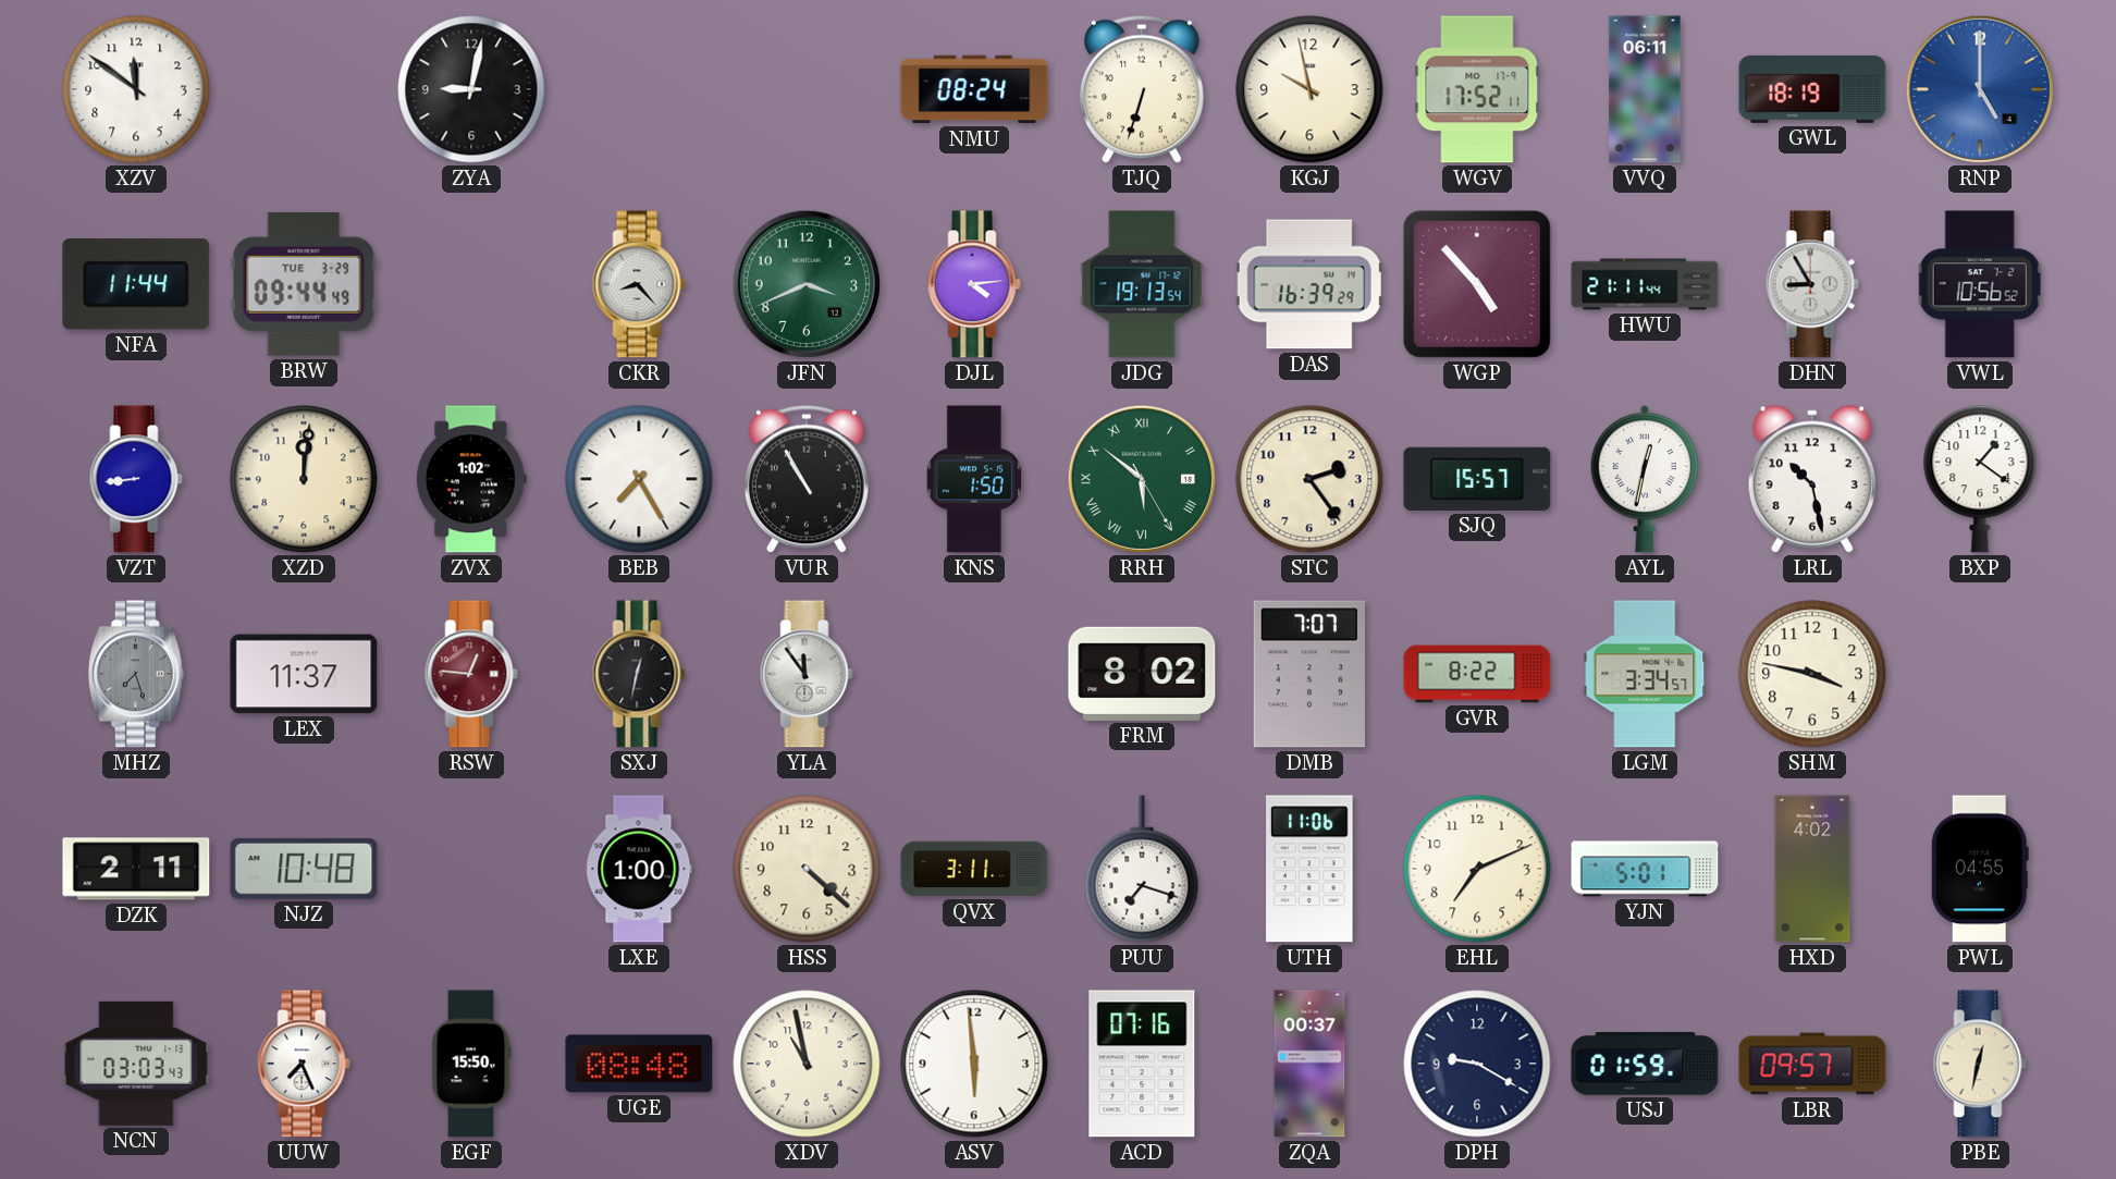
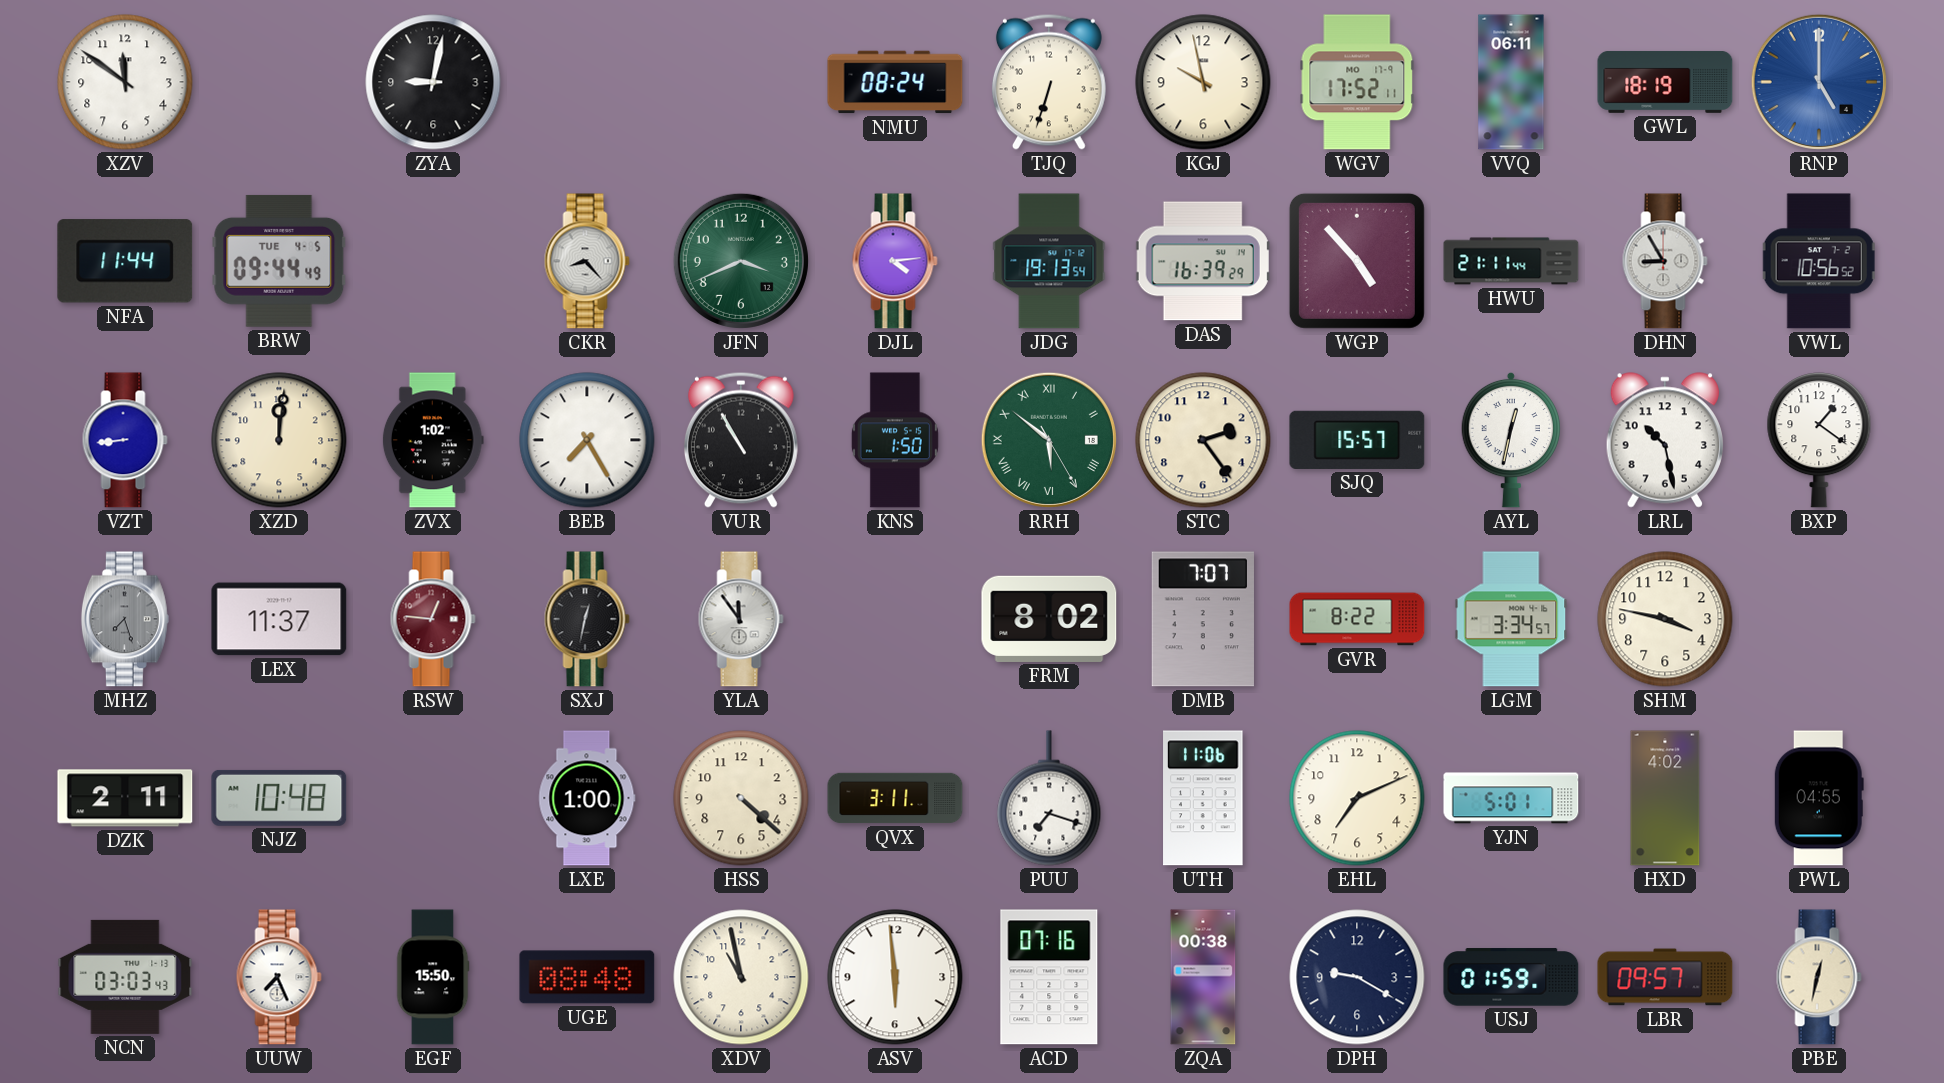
BRW date: TUE 3-29 -> TUE 4-5
ZQA: 00:37 -> 00:38
